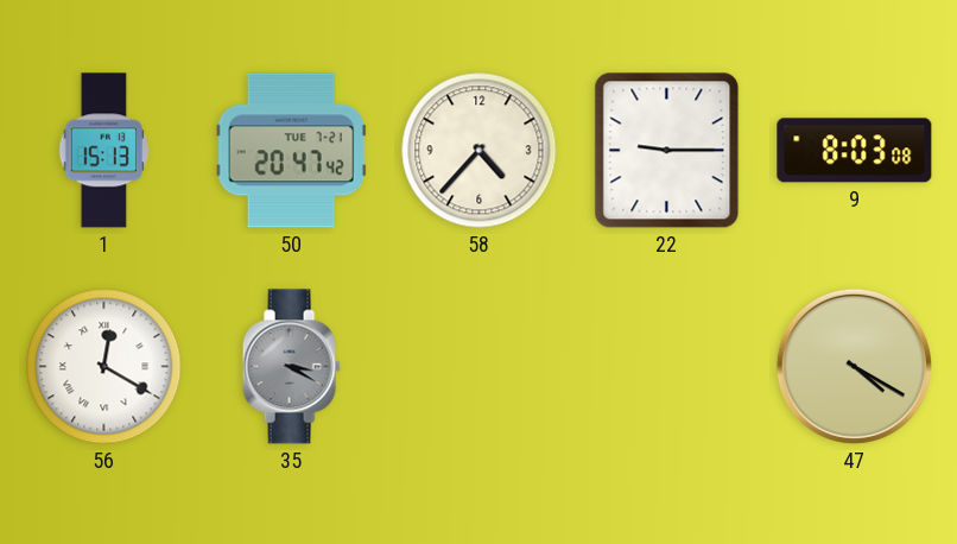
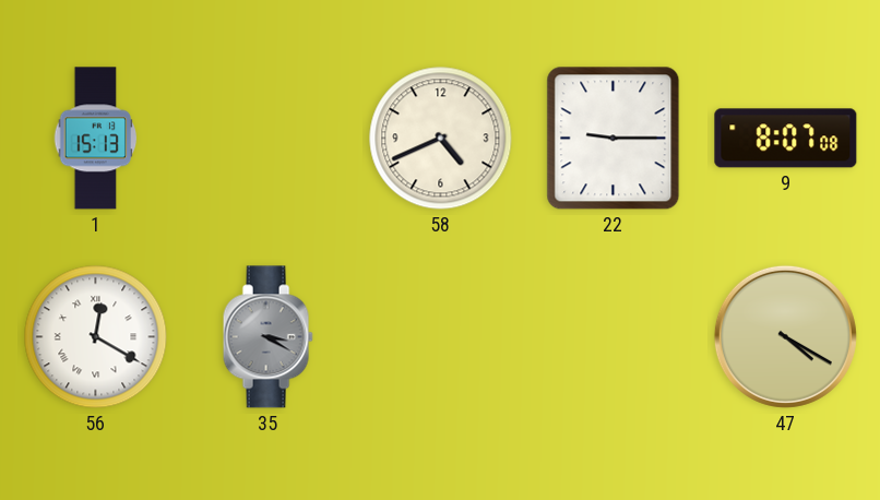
50: 20:47 -> none
58: 4:37 -> 4:41
9: 8:03 -> 8:07
